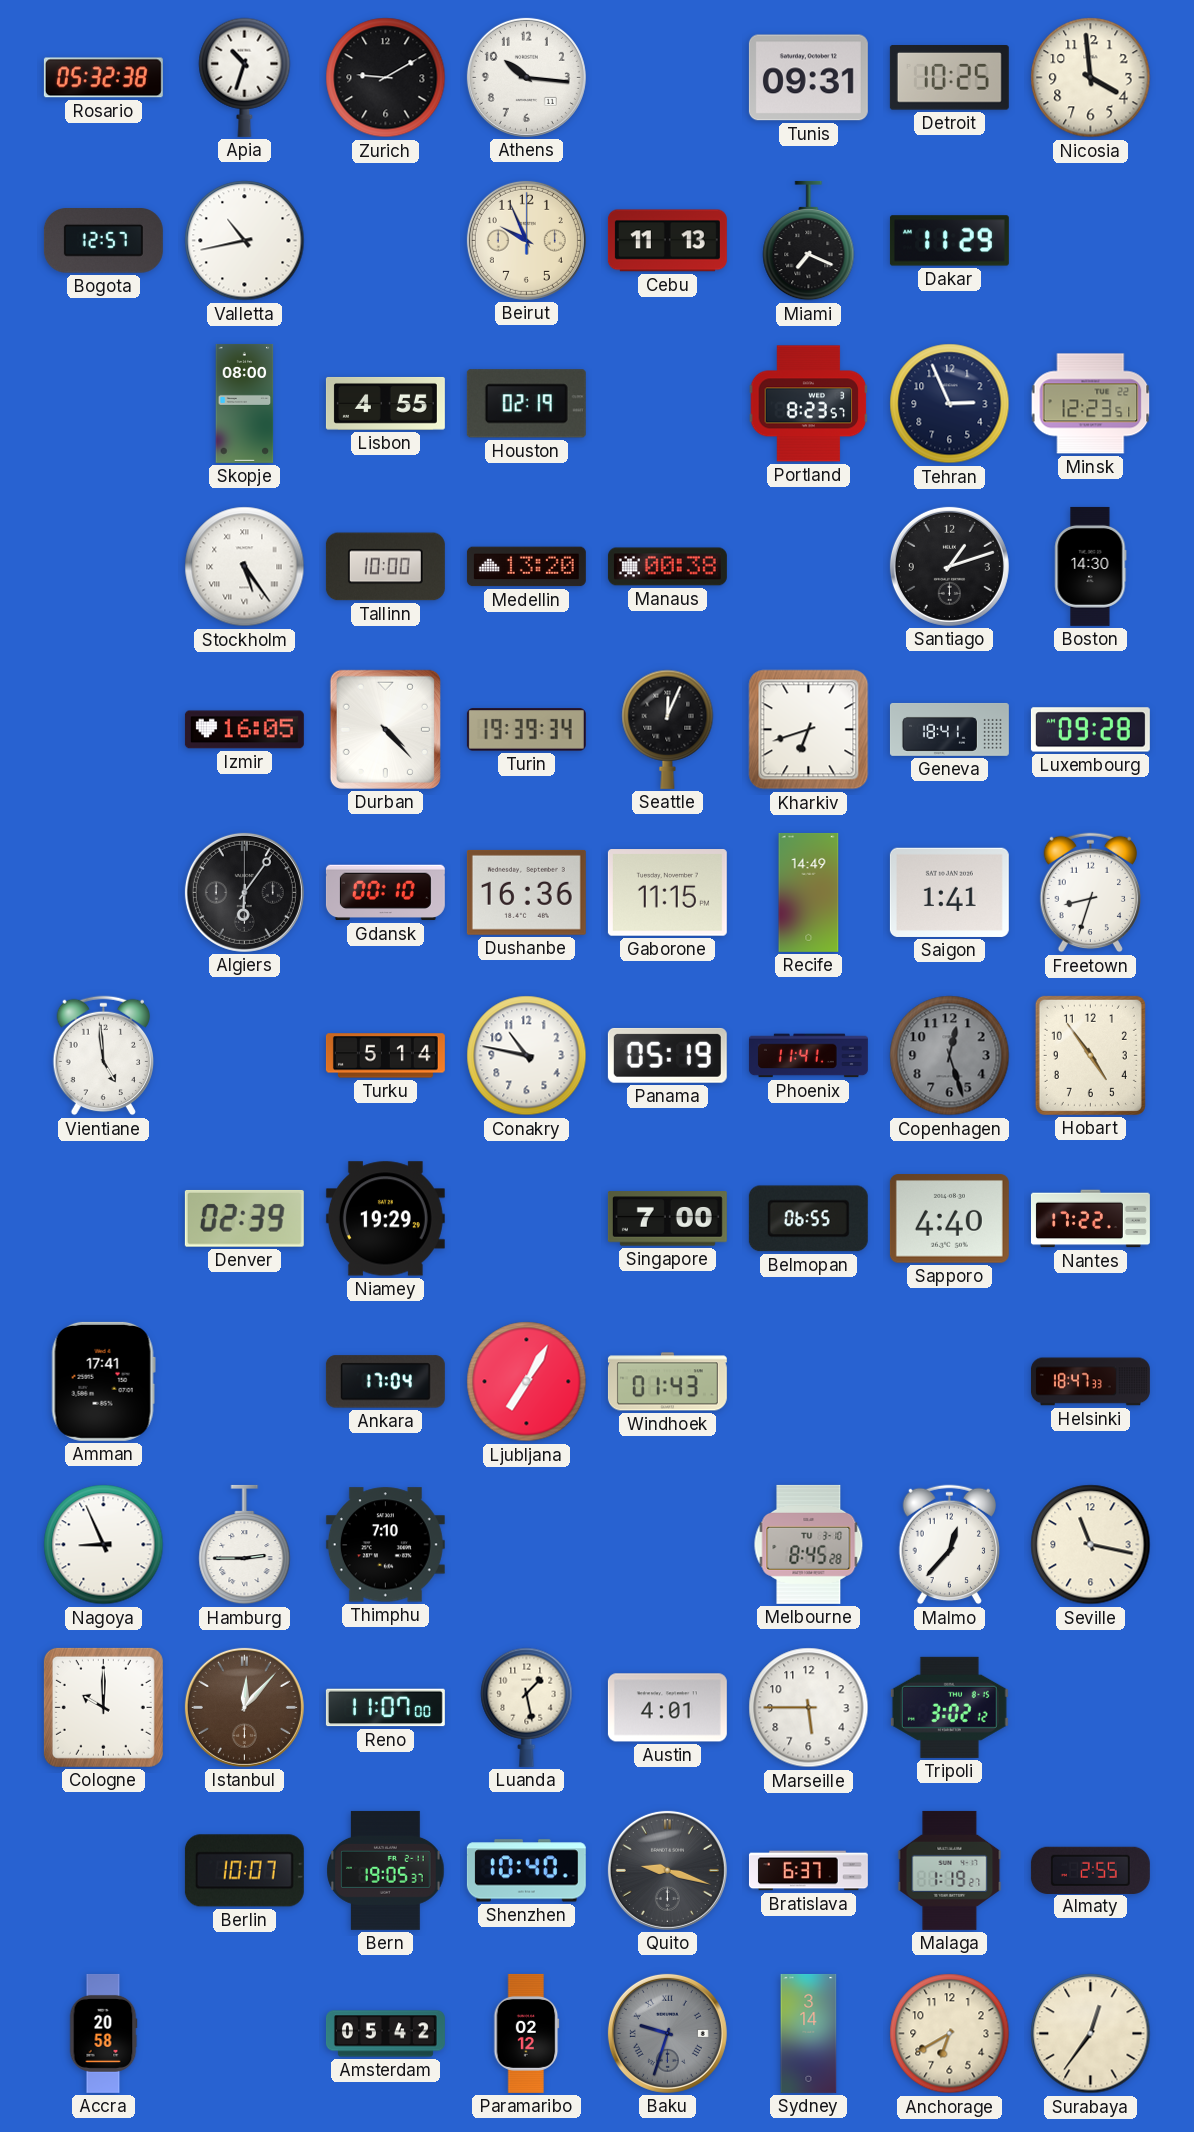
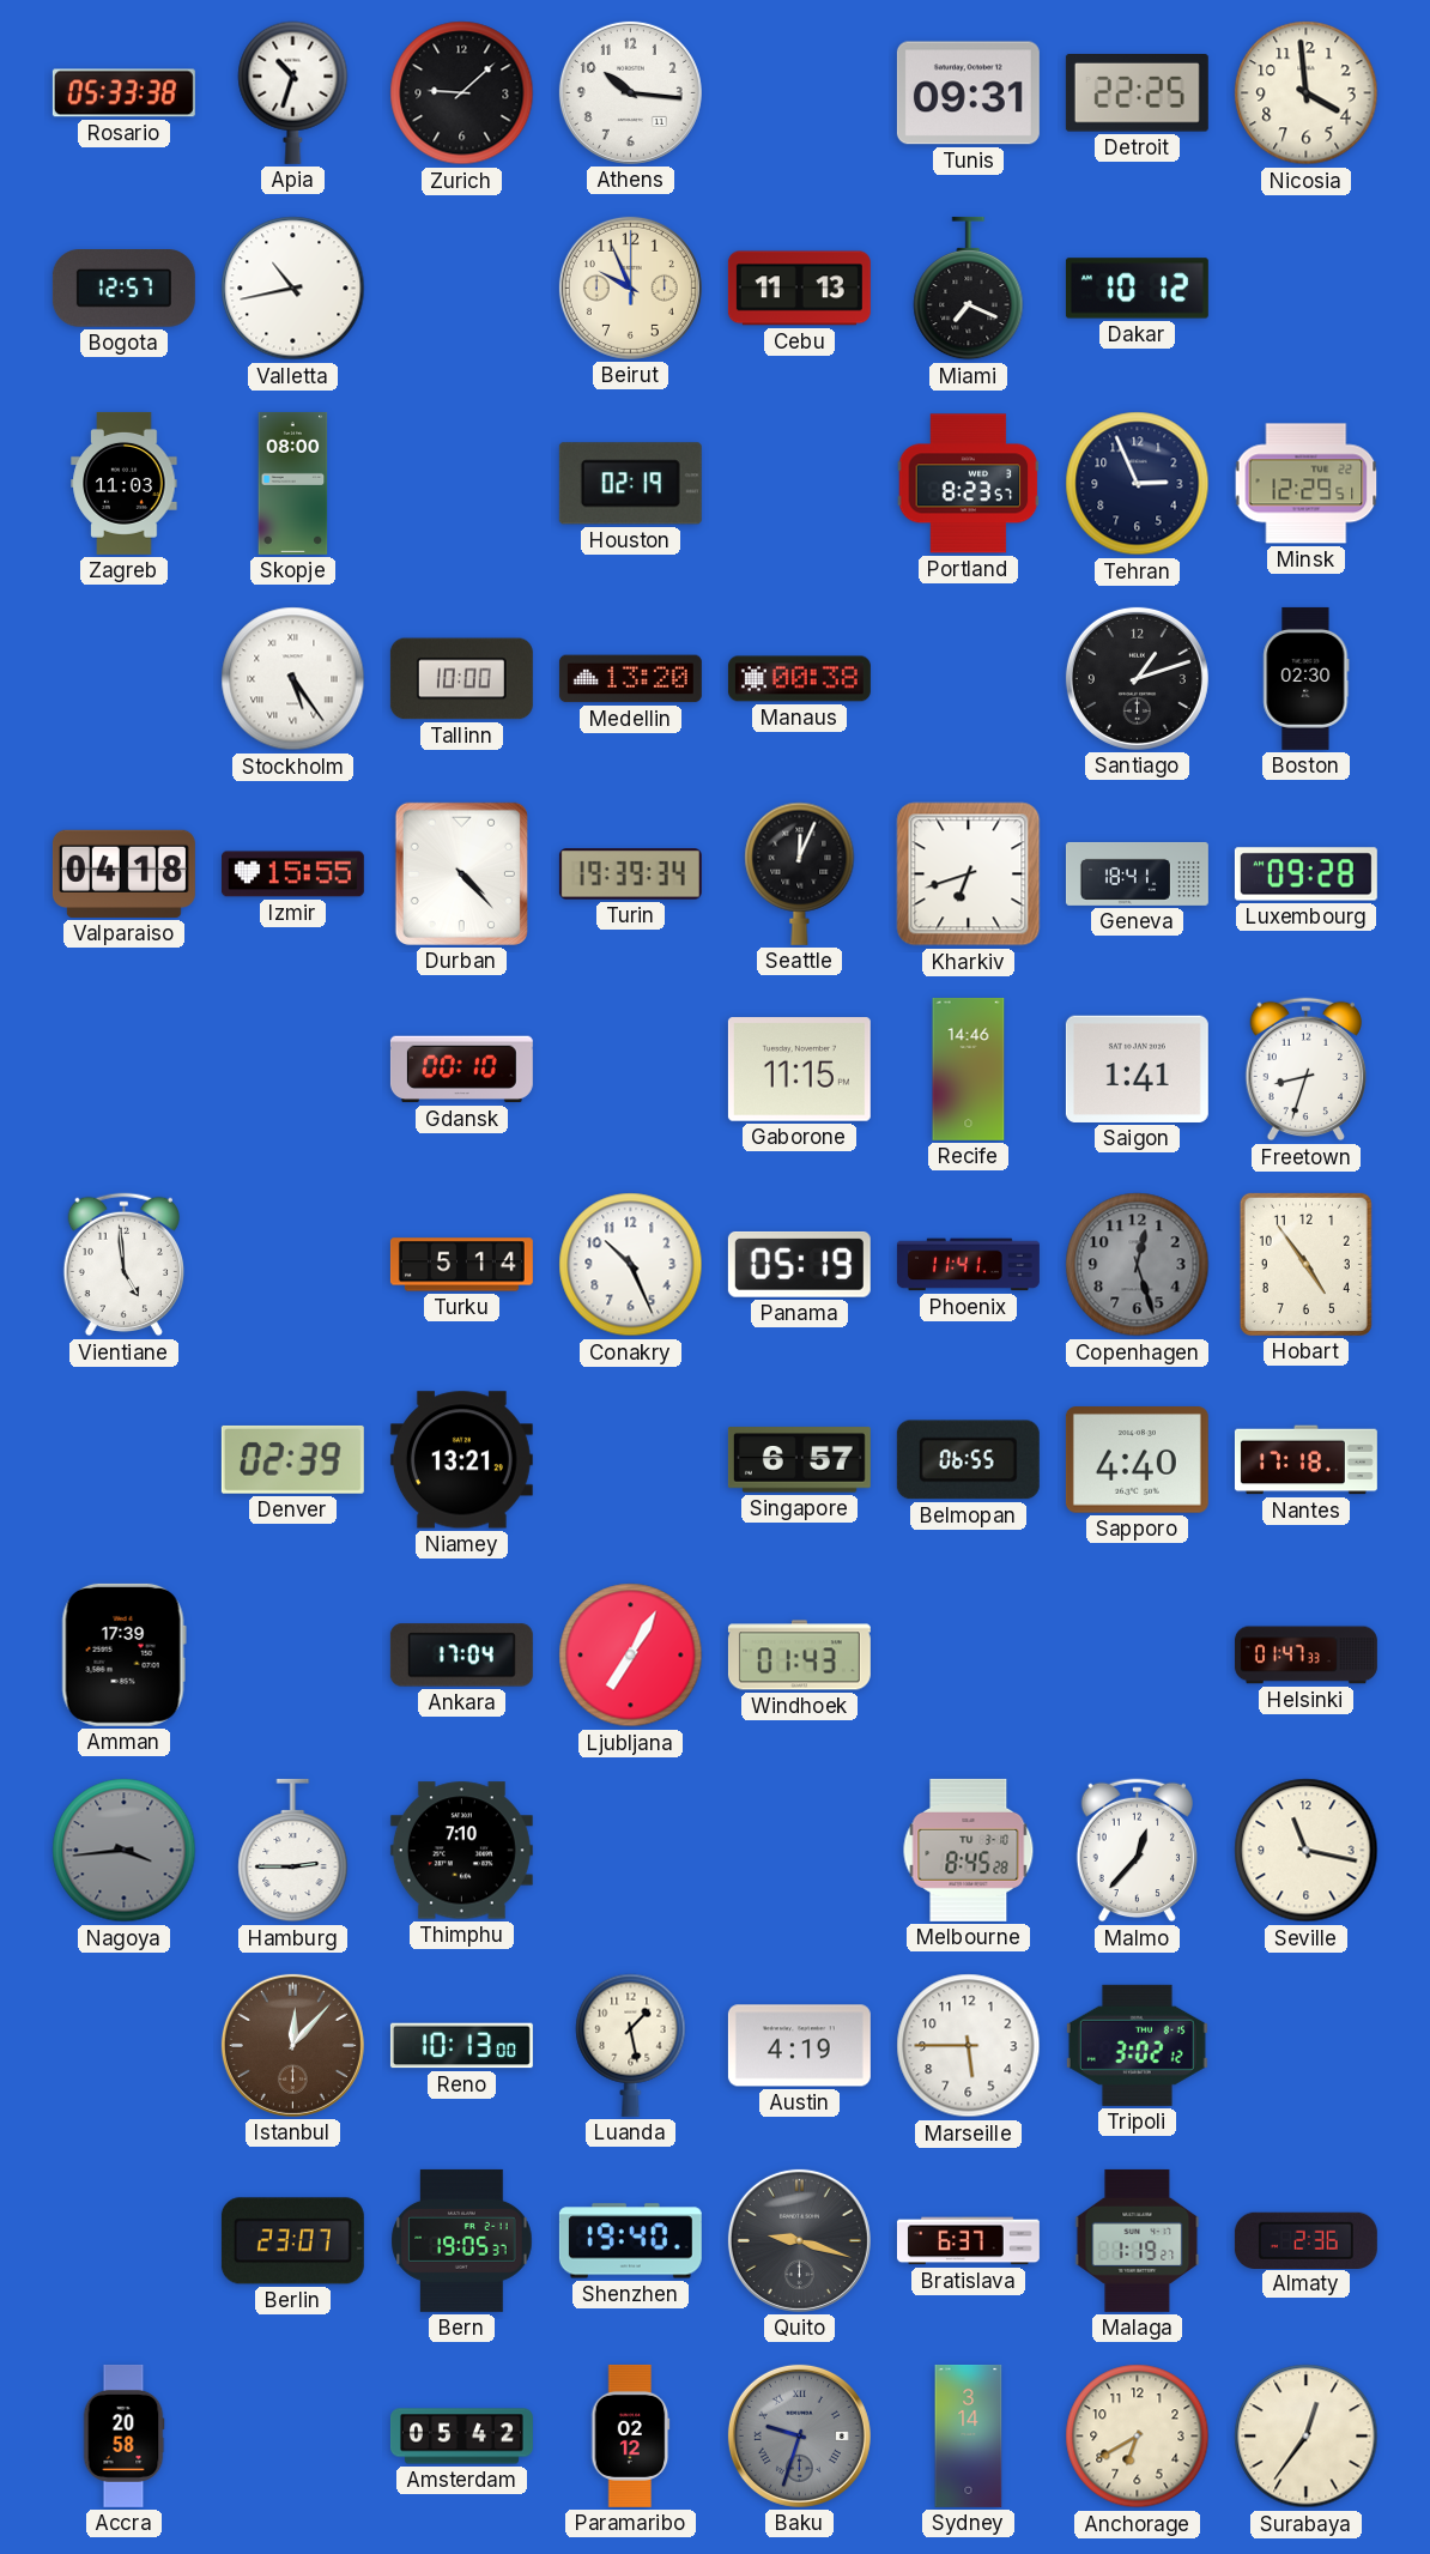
Rosario: 05:32 -> 05:33
Zurich: 9:10 -> 9:08
Detroit: 10:25 -> 22:25
Dakar: 11:29 -> 10:12
Zagreb: none -> 11:03
Lisbon: 4:55 -> none
Minsk: 12:23 -> 12:29
Boston: 14:30 -> 02:30
Valparaiso: none -> 04:18
Izmir: 16:05 -> 15:55
Algiers: 6:06 -> none
Dushanbe: 16:36 -> none
Recife: 14:49 -> 14:46
Conakry: 10:47 -> 10:26
Niamey: 19:29 -> 13:21
Singapore: 7:00 -> 6:57
Nantes: 17:22 -> 17:18
Amman: 17:41 -> 17:39
Helsinki: 18:47 -> 01:47
Nagoya: 8:56 -> 3:44
Nagoya dial: white -> grey
Cologne: 10:00 -> none
Reno: 11:07 -> 10:13
Austin: 4:01 -> 4:19
Berlin: 10:07 -> 23:07
Shenzhen: 10:40 -> 19:40
Almaty: 2:55 -> 2:36
